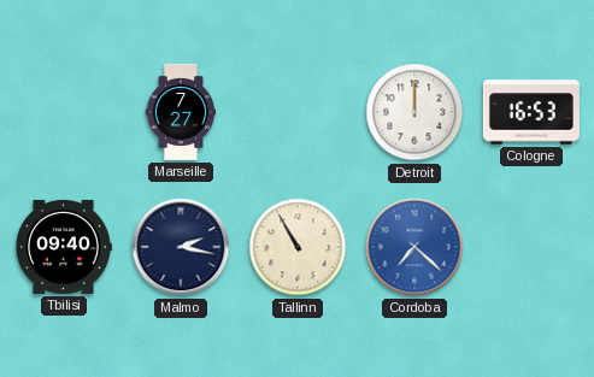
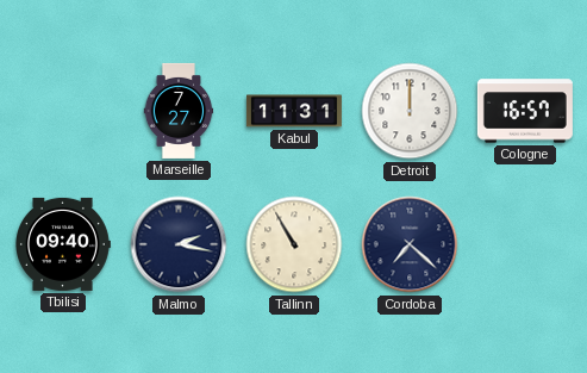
Kabul: none -> 11:31
Cologne: 16:53 -> 16:57
Cordoba dial: blue -> navy
